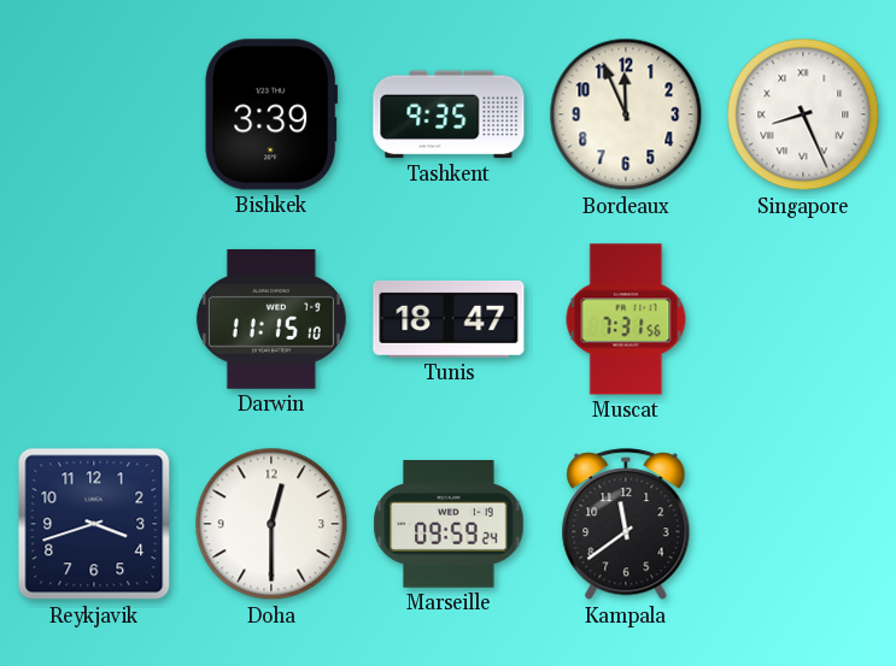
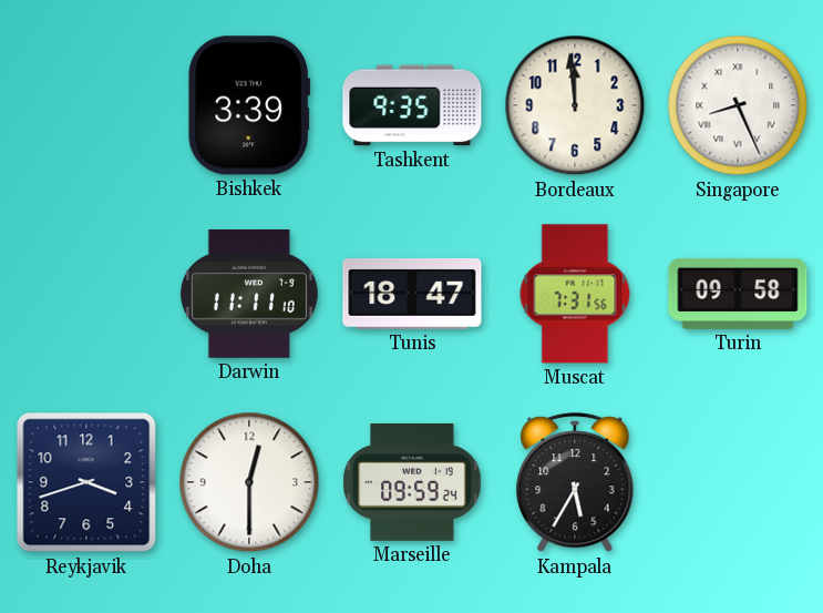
Bordeaux: 11:56 -> 11:59
Darwin: 11:15 -> 11:11
Turin: none -> 09:58
Kampala: 11:39 -> 5:35
